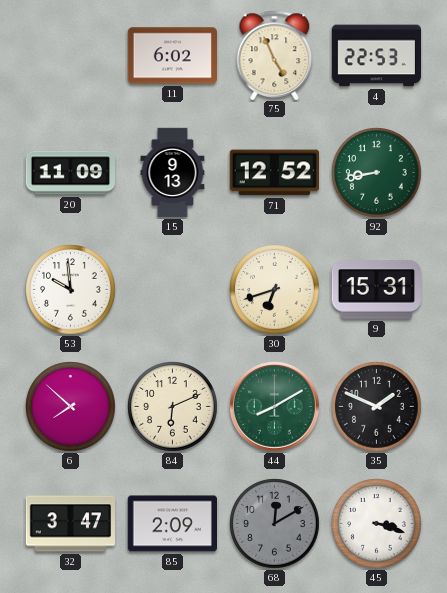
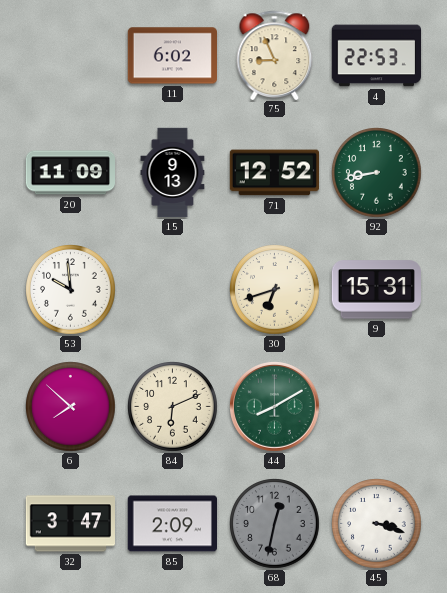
75: 4:56 -> 8:56
35: 1:49 -> none
68: 12:10 -> 12:32
